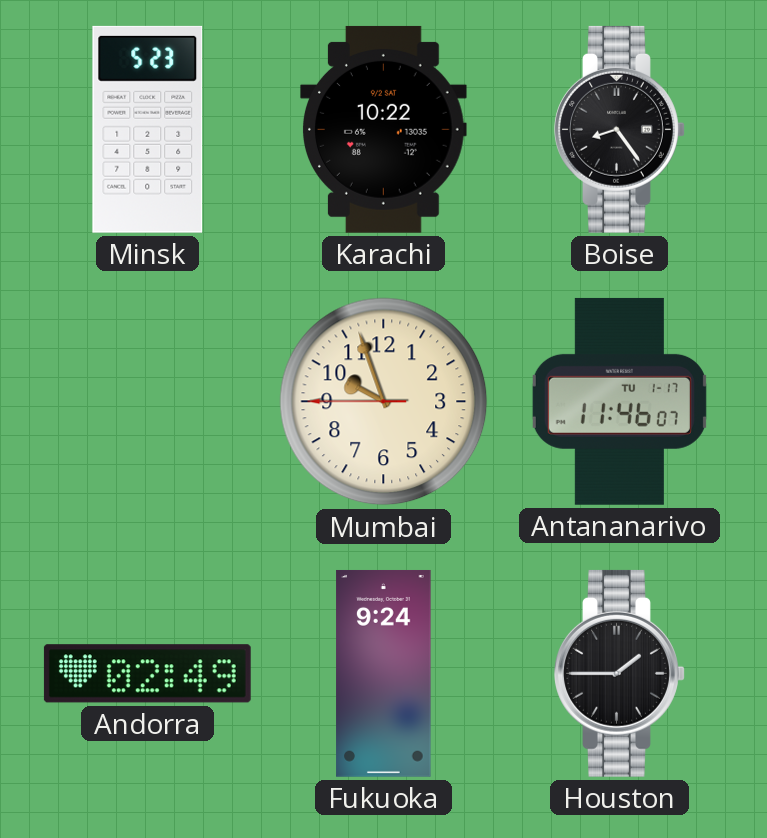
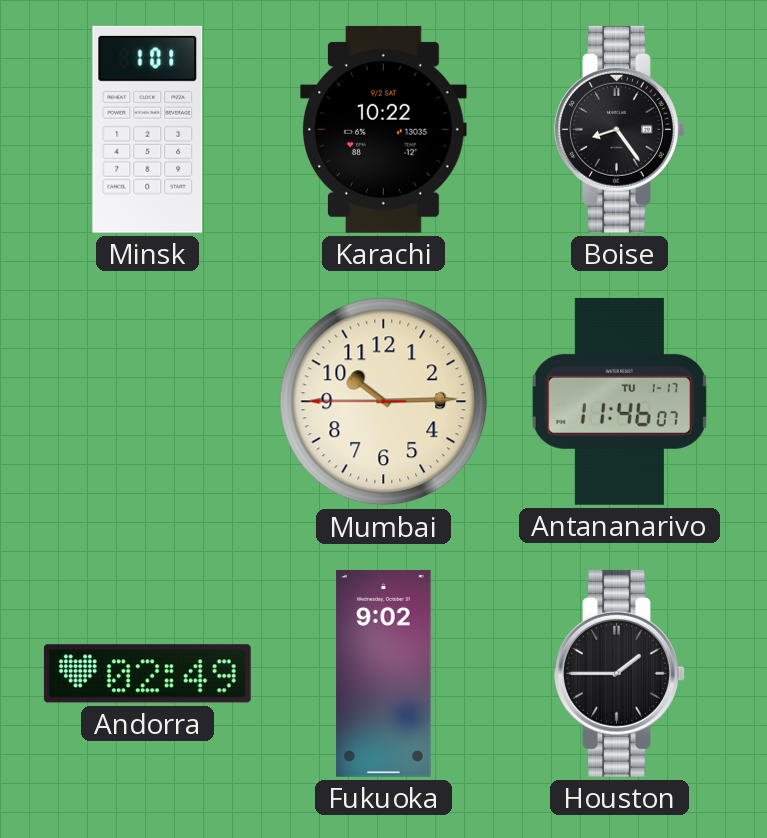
Minsk: 5:23 -> 1:01
Mumbai: 9:56 -> 10:14
Fukuoka: 9:24 -> 9:02
